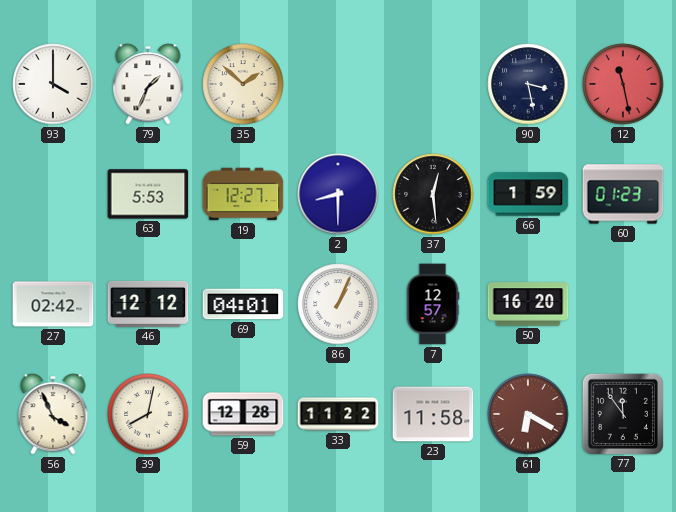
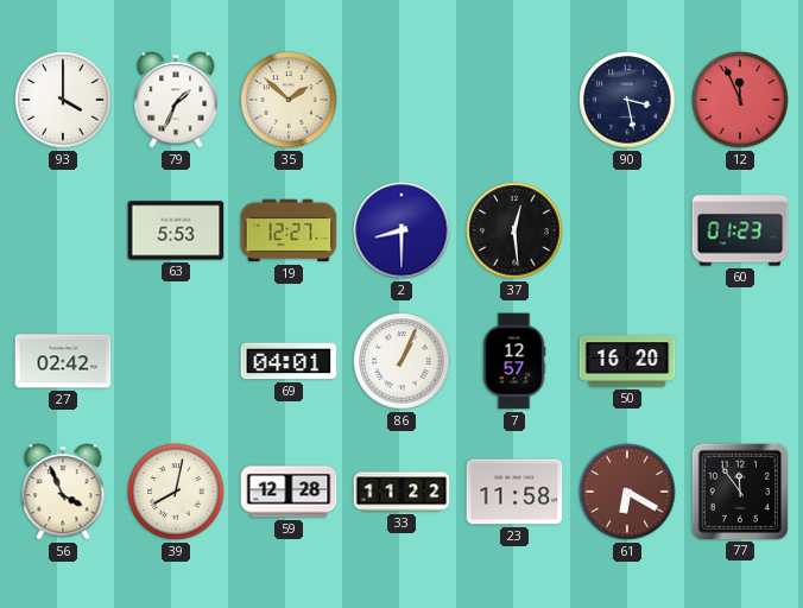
12: 11:28 -> 11:56
66: 1:59 -> none
46: 12:12 -> none
